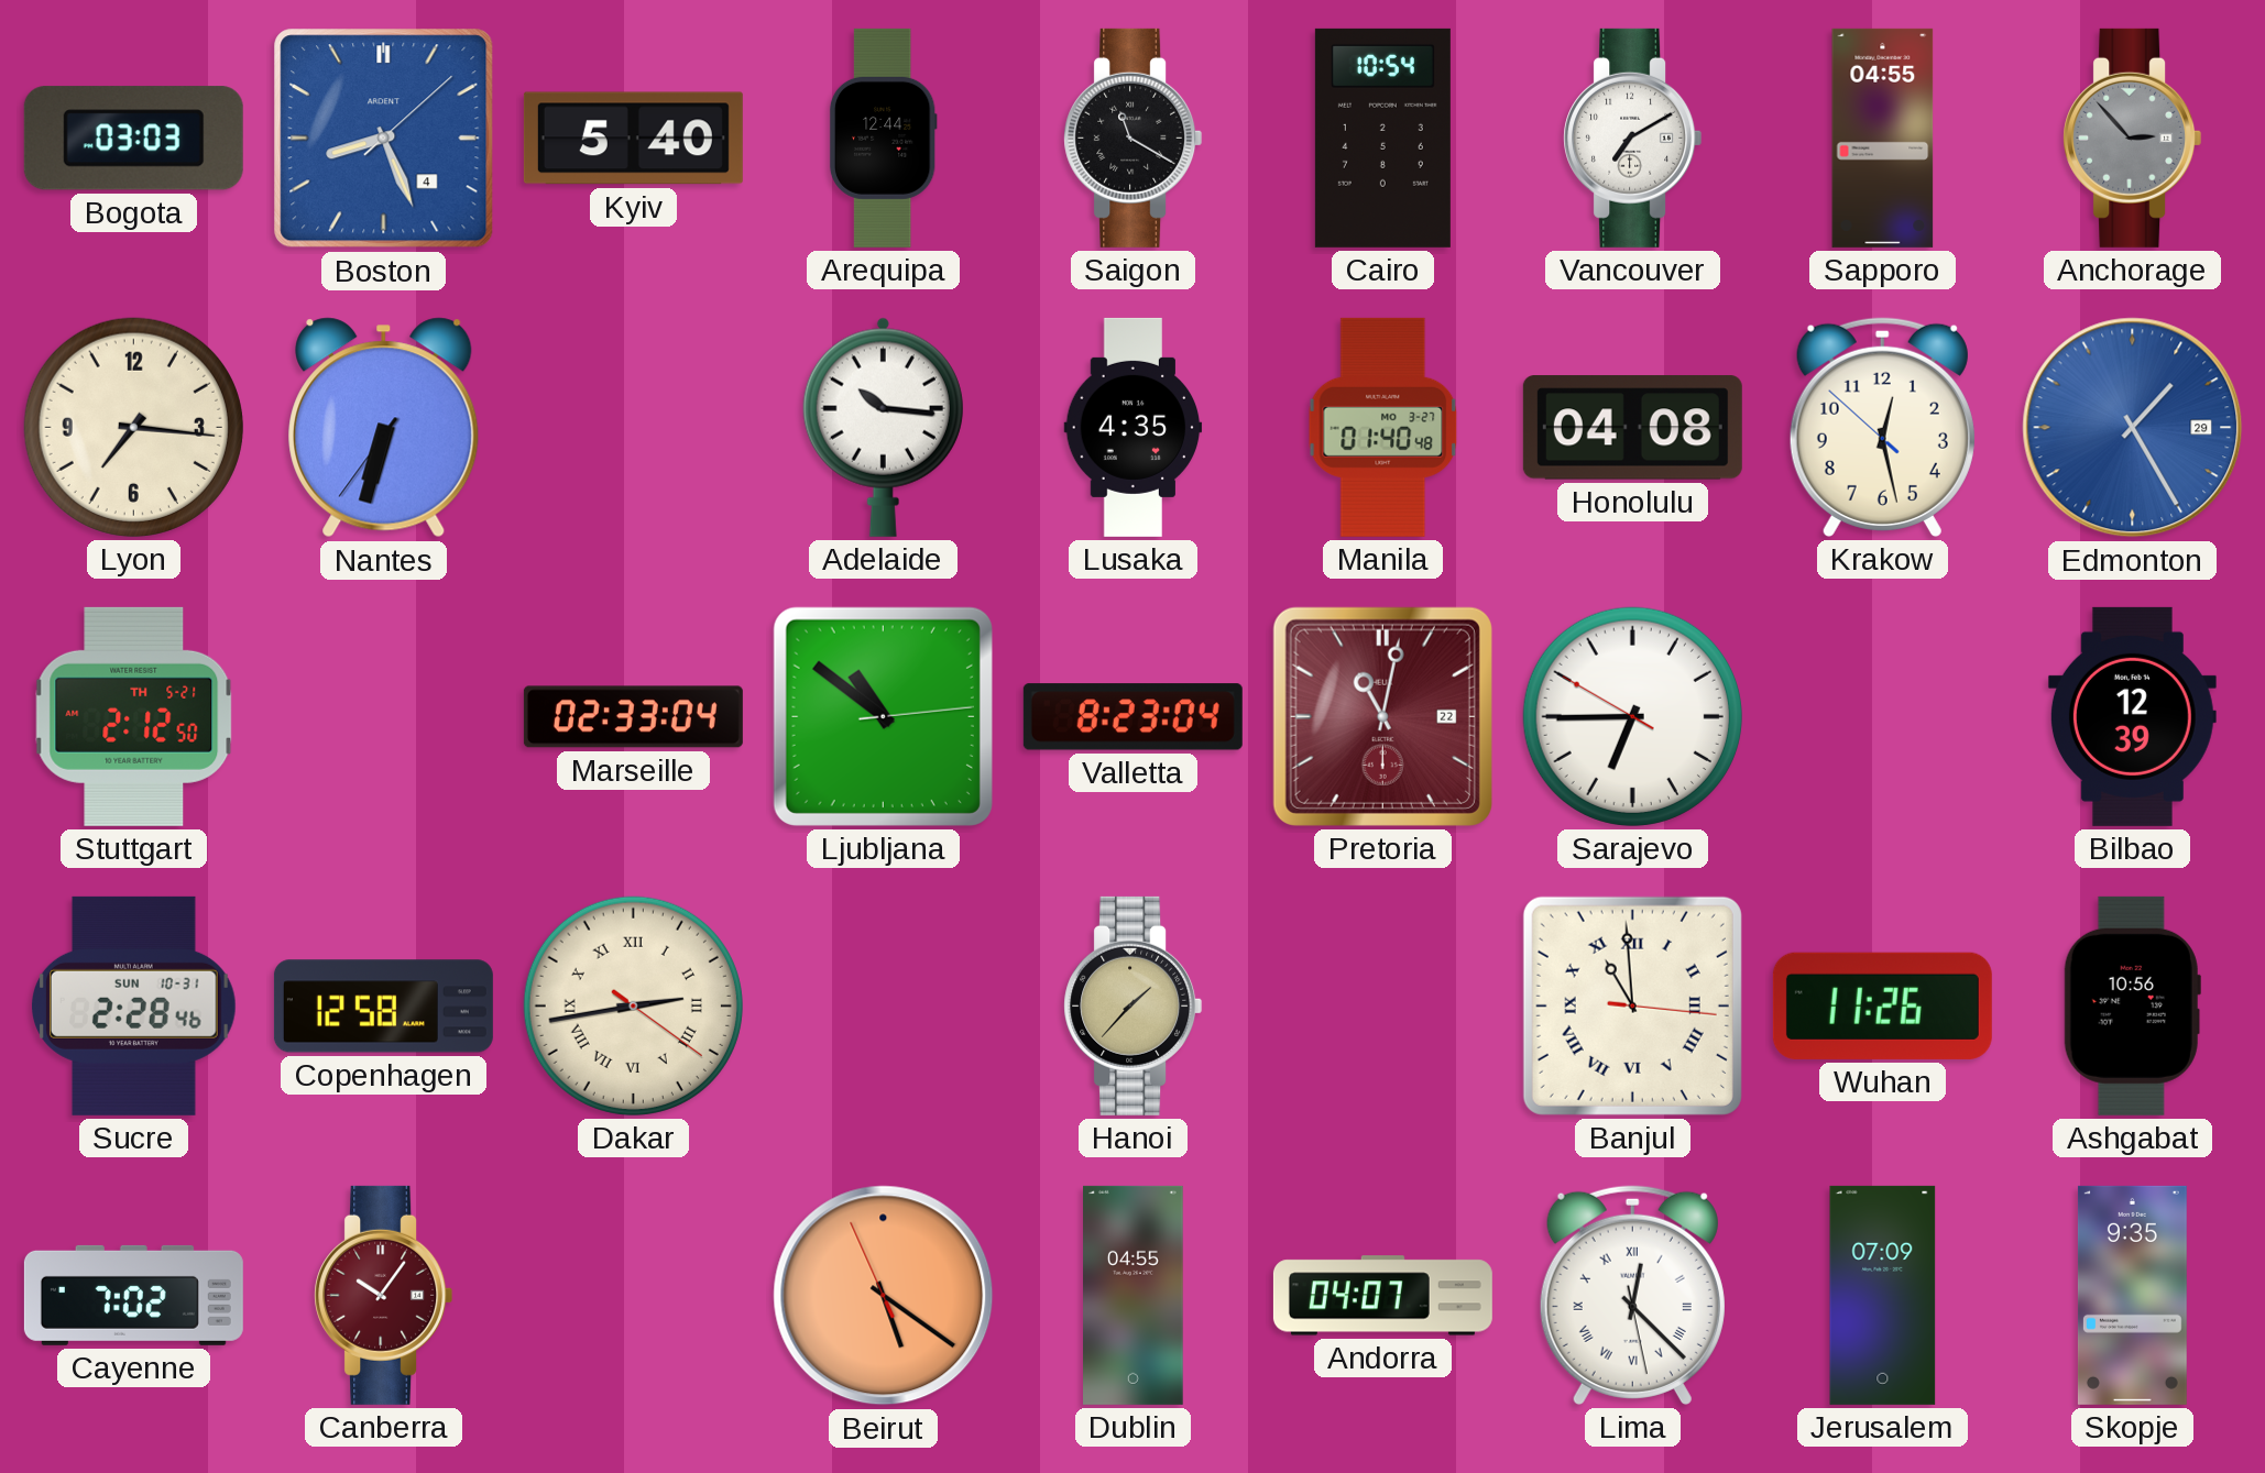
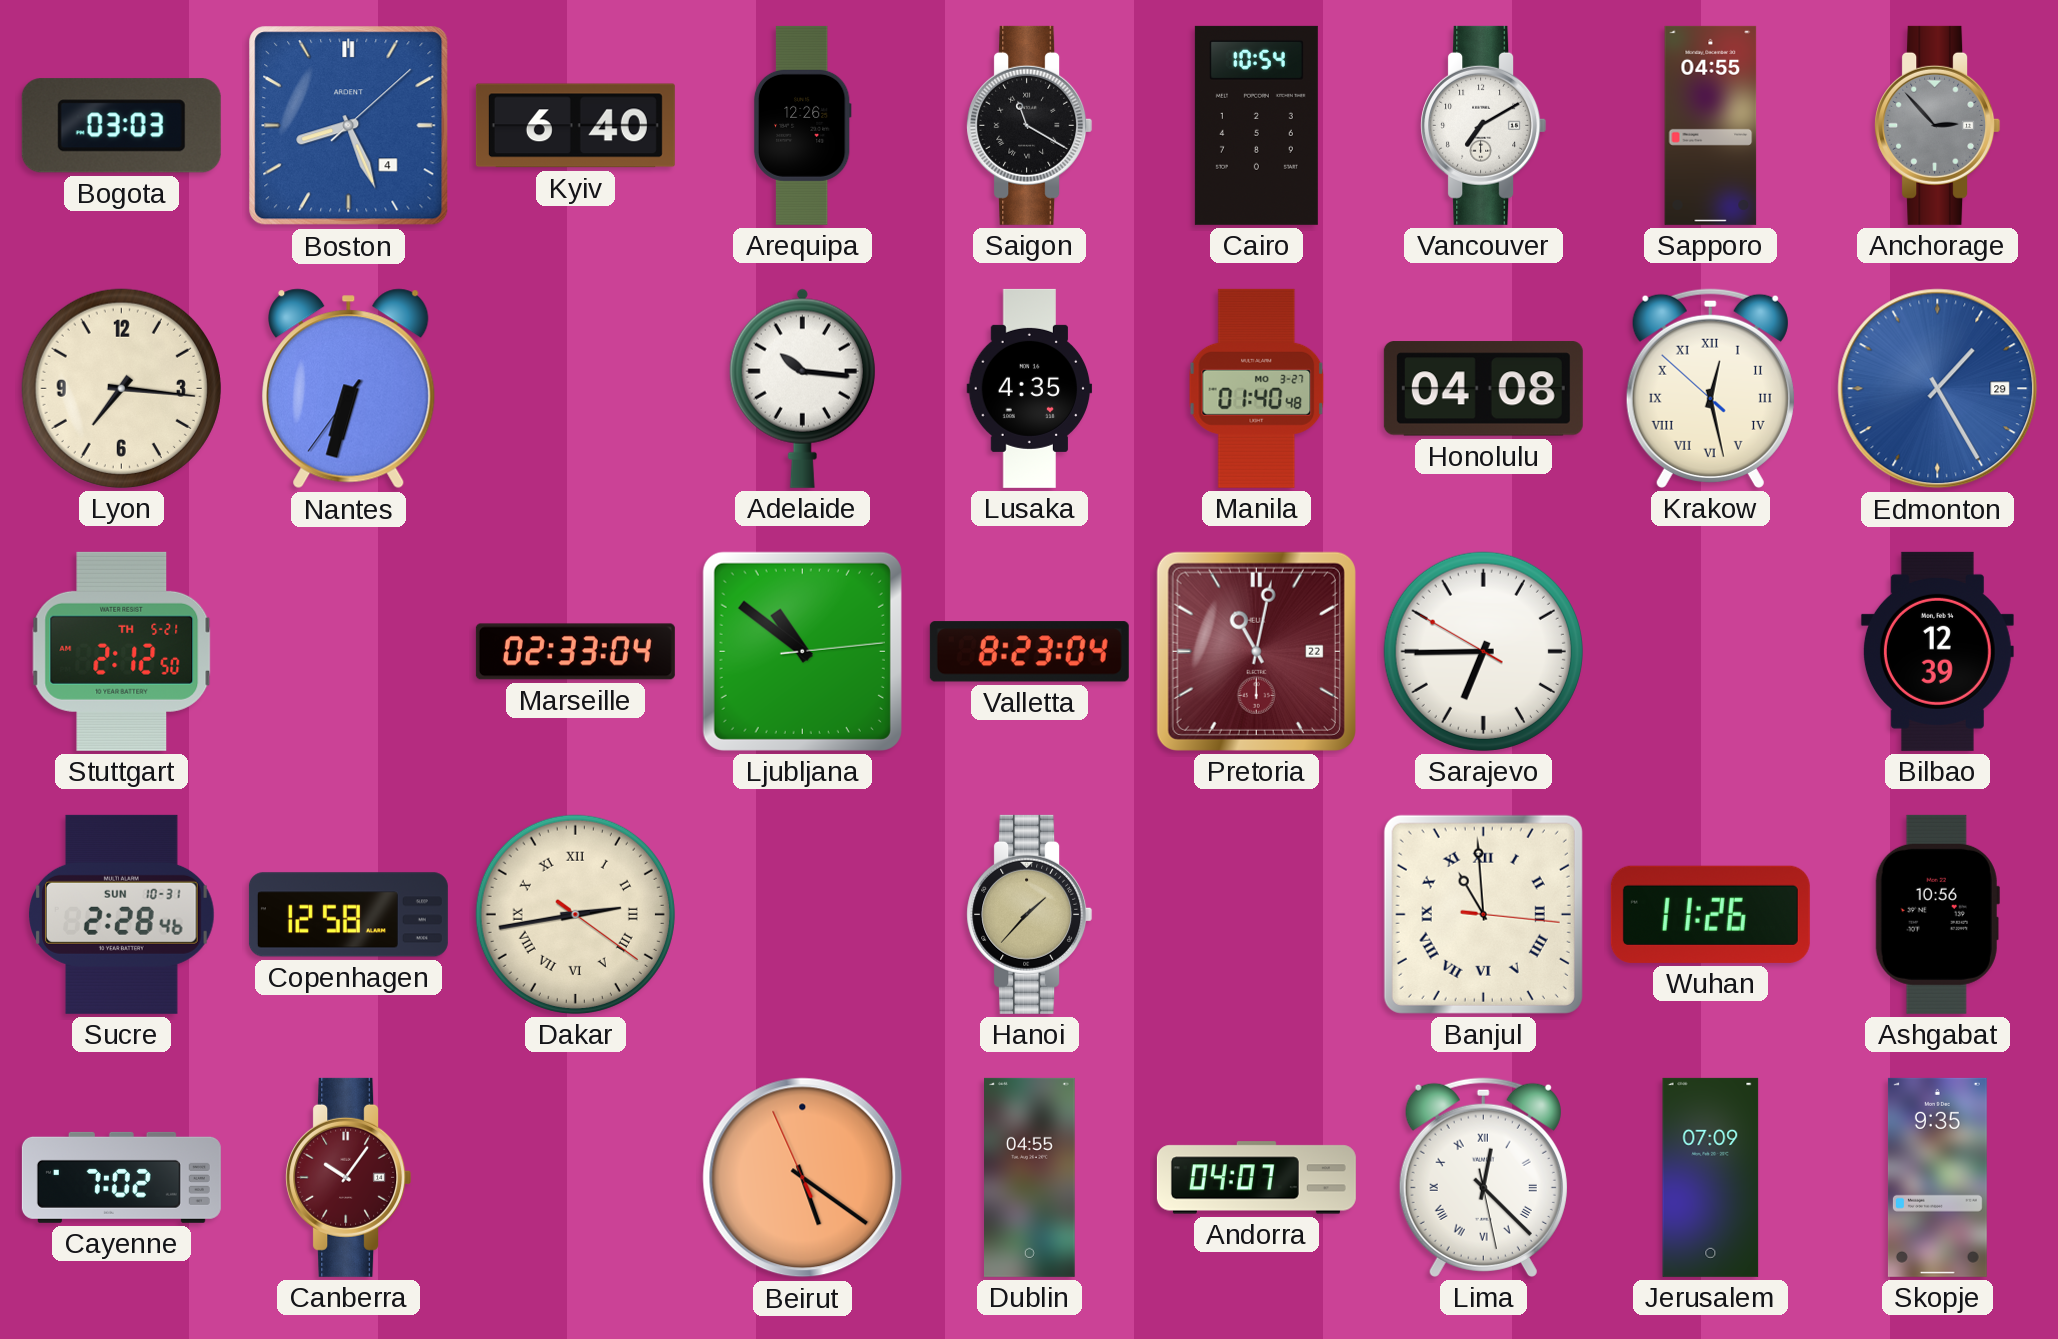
Kyiv: 5:40 -> 6:40
Arequipa: 12:44 -> 12:26
Krakow numerals: Arabic -> Roman
